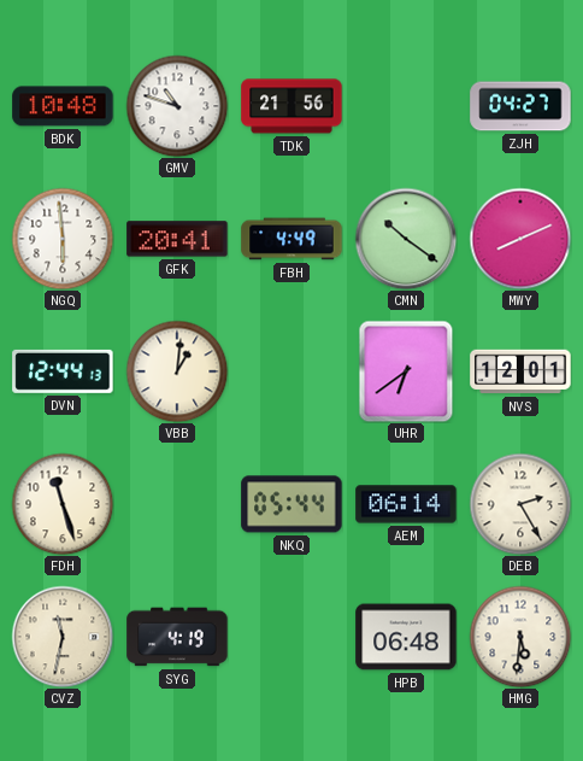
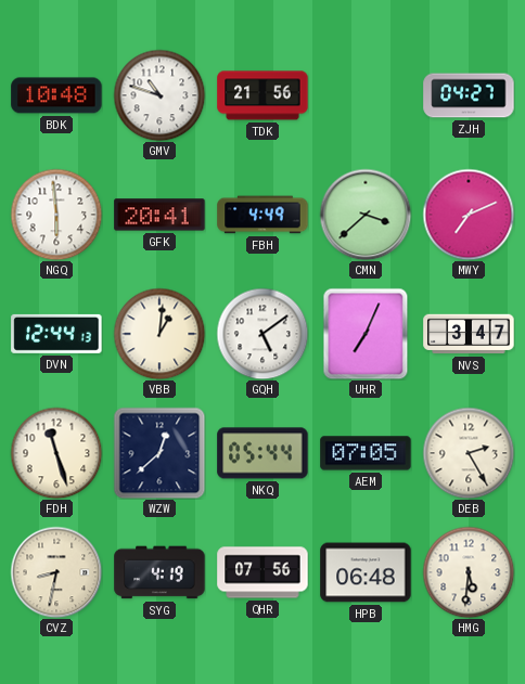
CMN: 10:21 -> 3:38
MWY: 8:11 -> 7:11
GQH: none -> 5:09
UHR: 6:39 -> 7:04
NVS: 12:01 -> 3:47
WZW: none -> 12:38
AEM: 06:14 -> 07:05
CVZ: 11:32 -> 8:32
QHR: none -> 07:56
